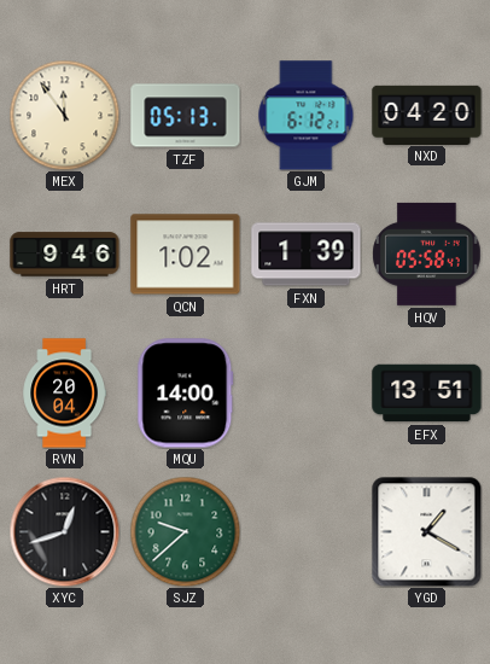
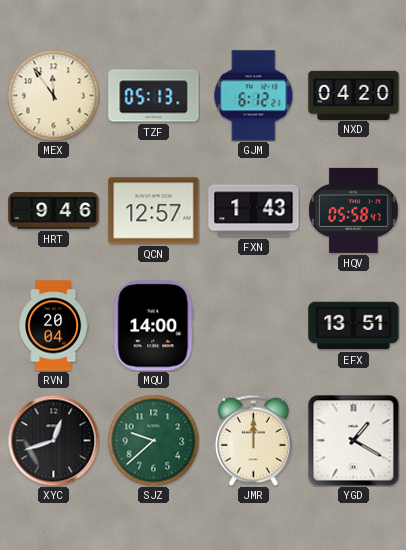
QCN: 1:02 -> 12:57
FXN: 1:39 -> 1:43
JMR: none -> 12:00
